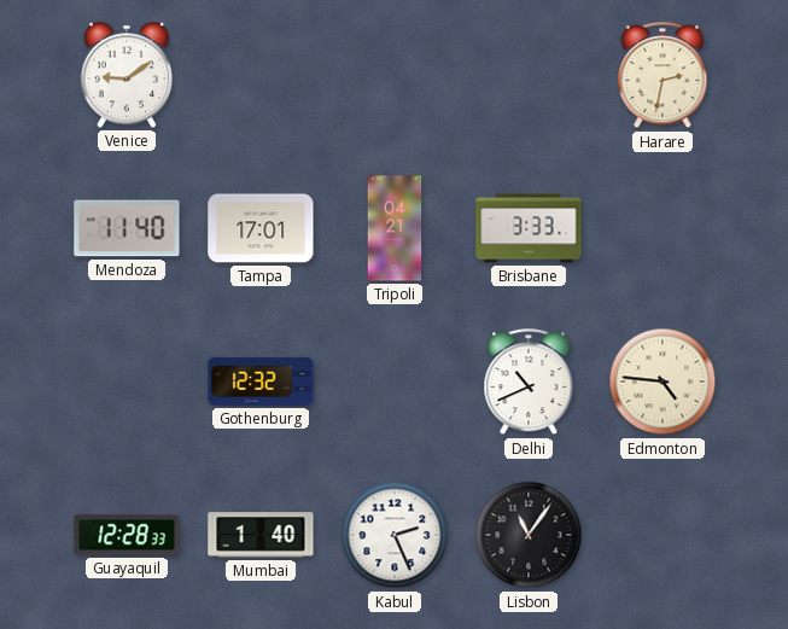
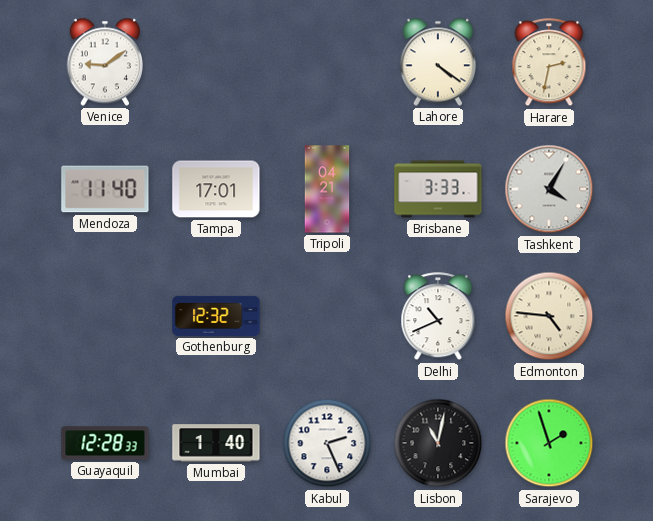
Lahore: none -> 4:21
Tashkent: none -> 4:05
Lisbon: 11:06 -> 11:02
Sarajevo: none -> 1:57
